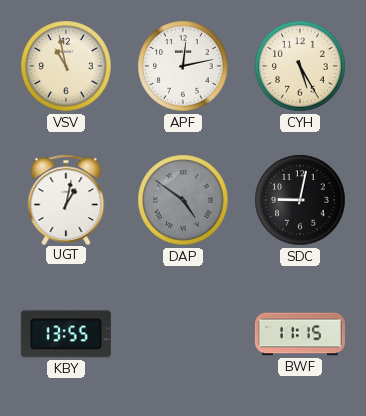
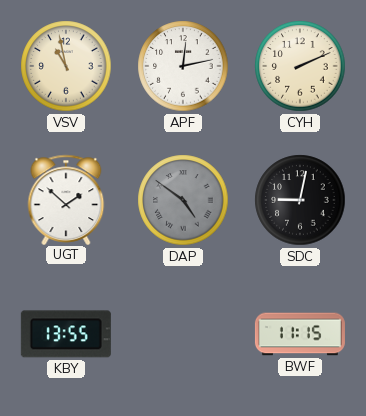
CYH: 5:25 -> 2:11
UGT: 1:02 -> 1:52
